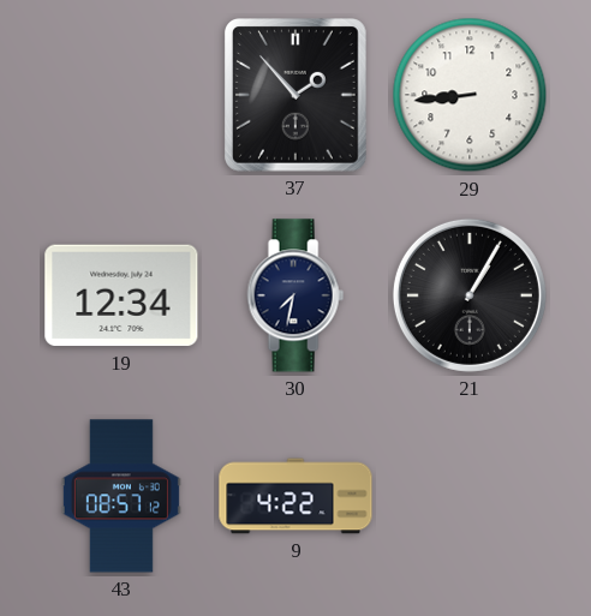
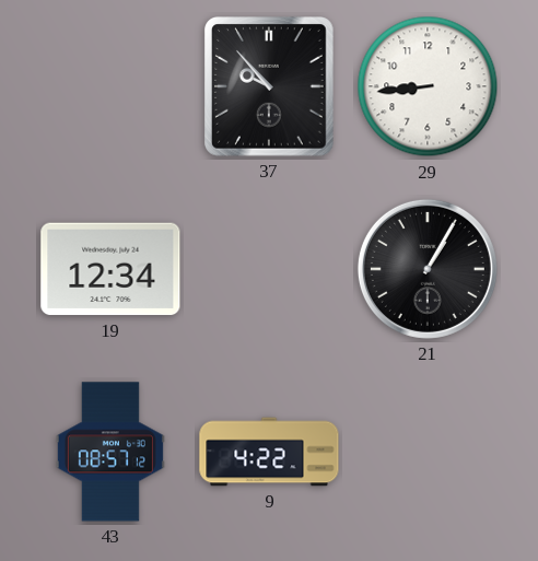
37: 1:53 -> 9:53
30: 7:32 -> none
